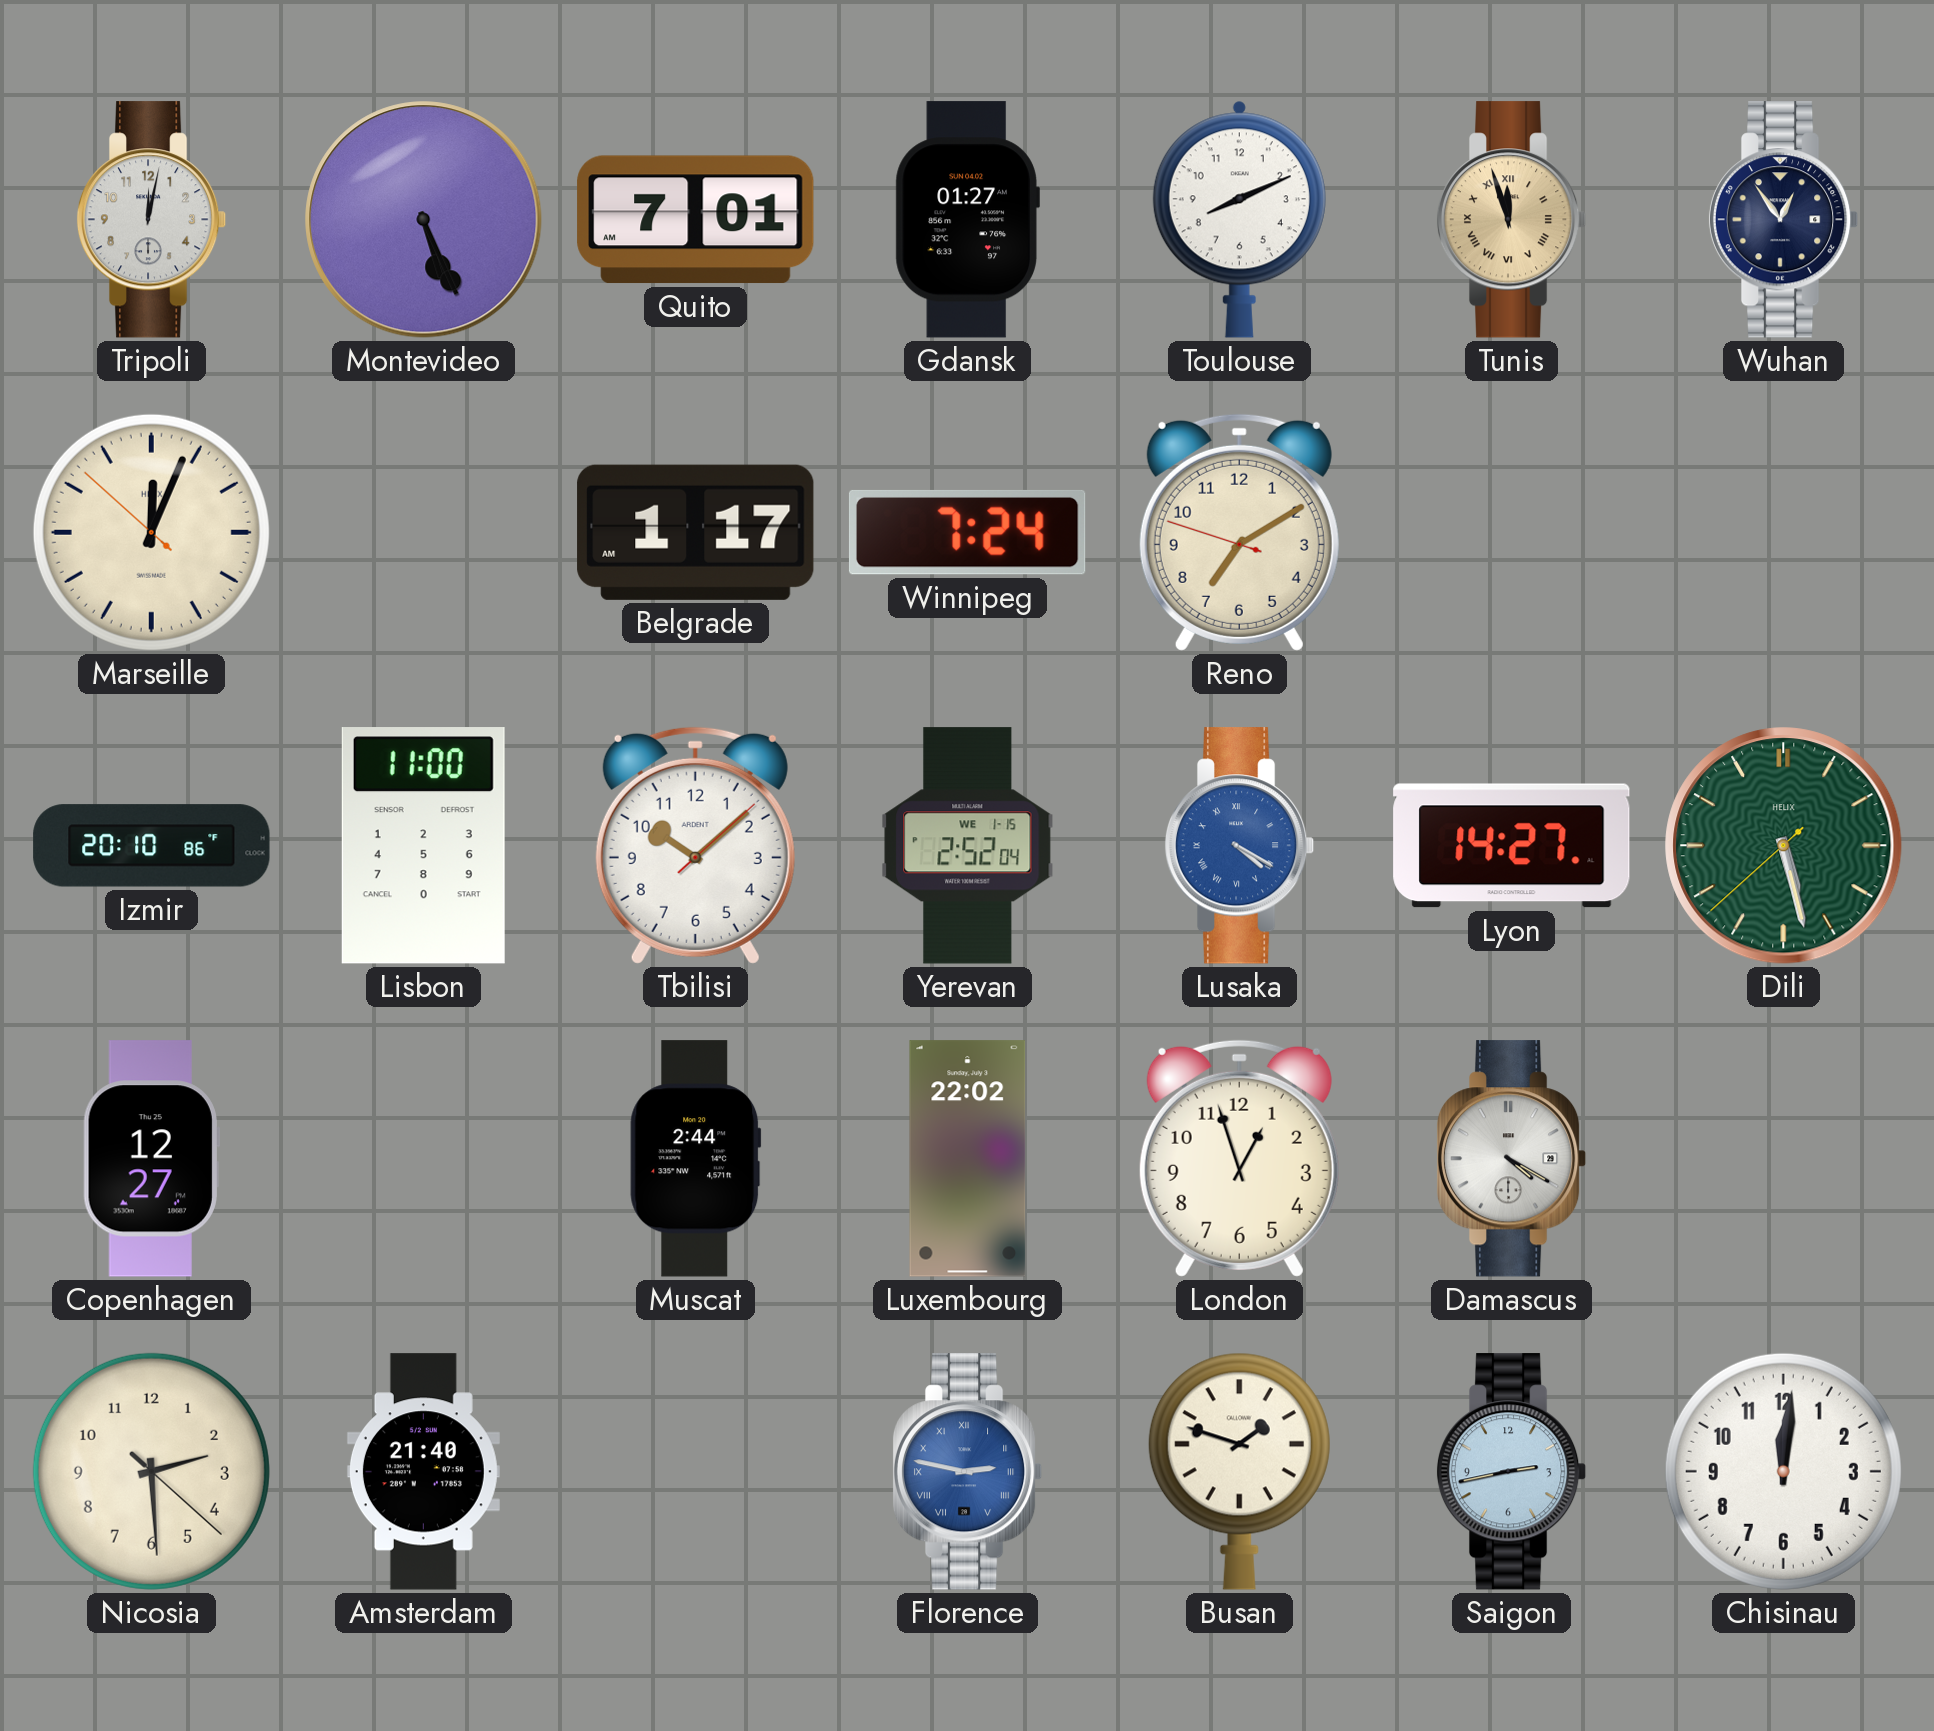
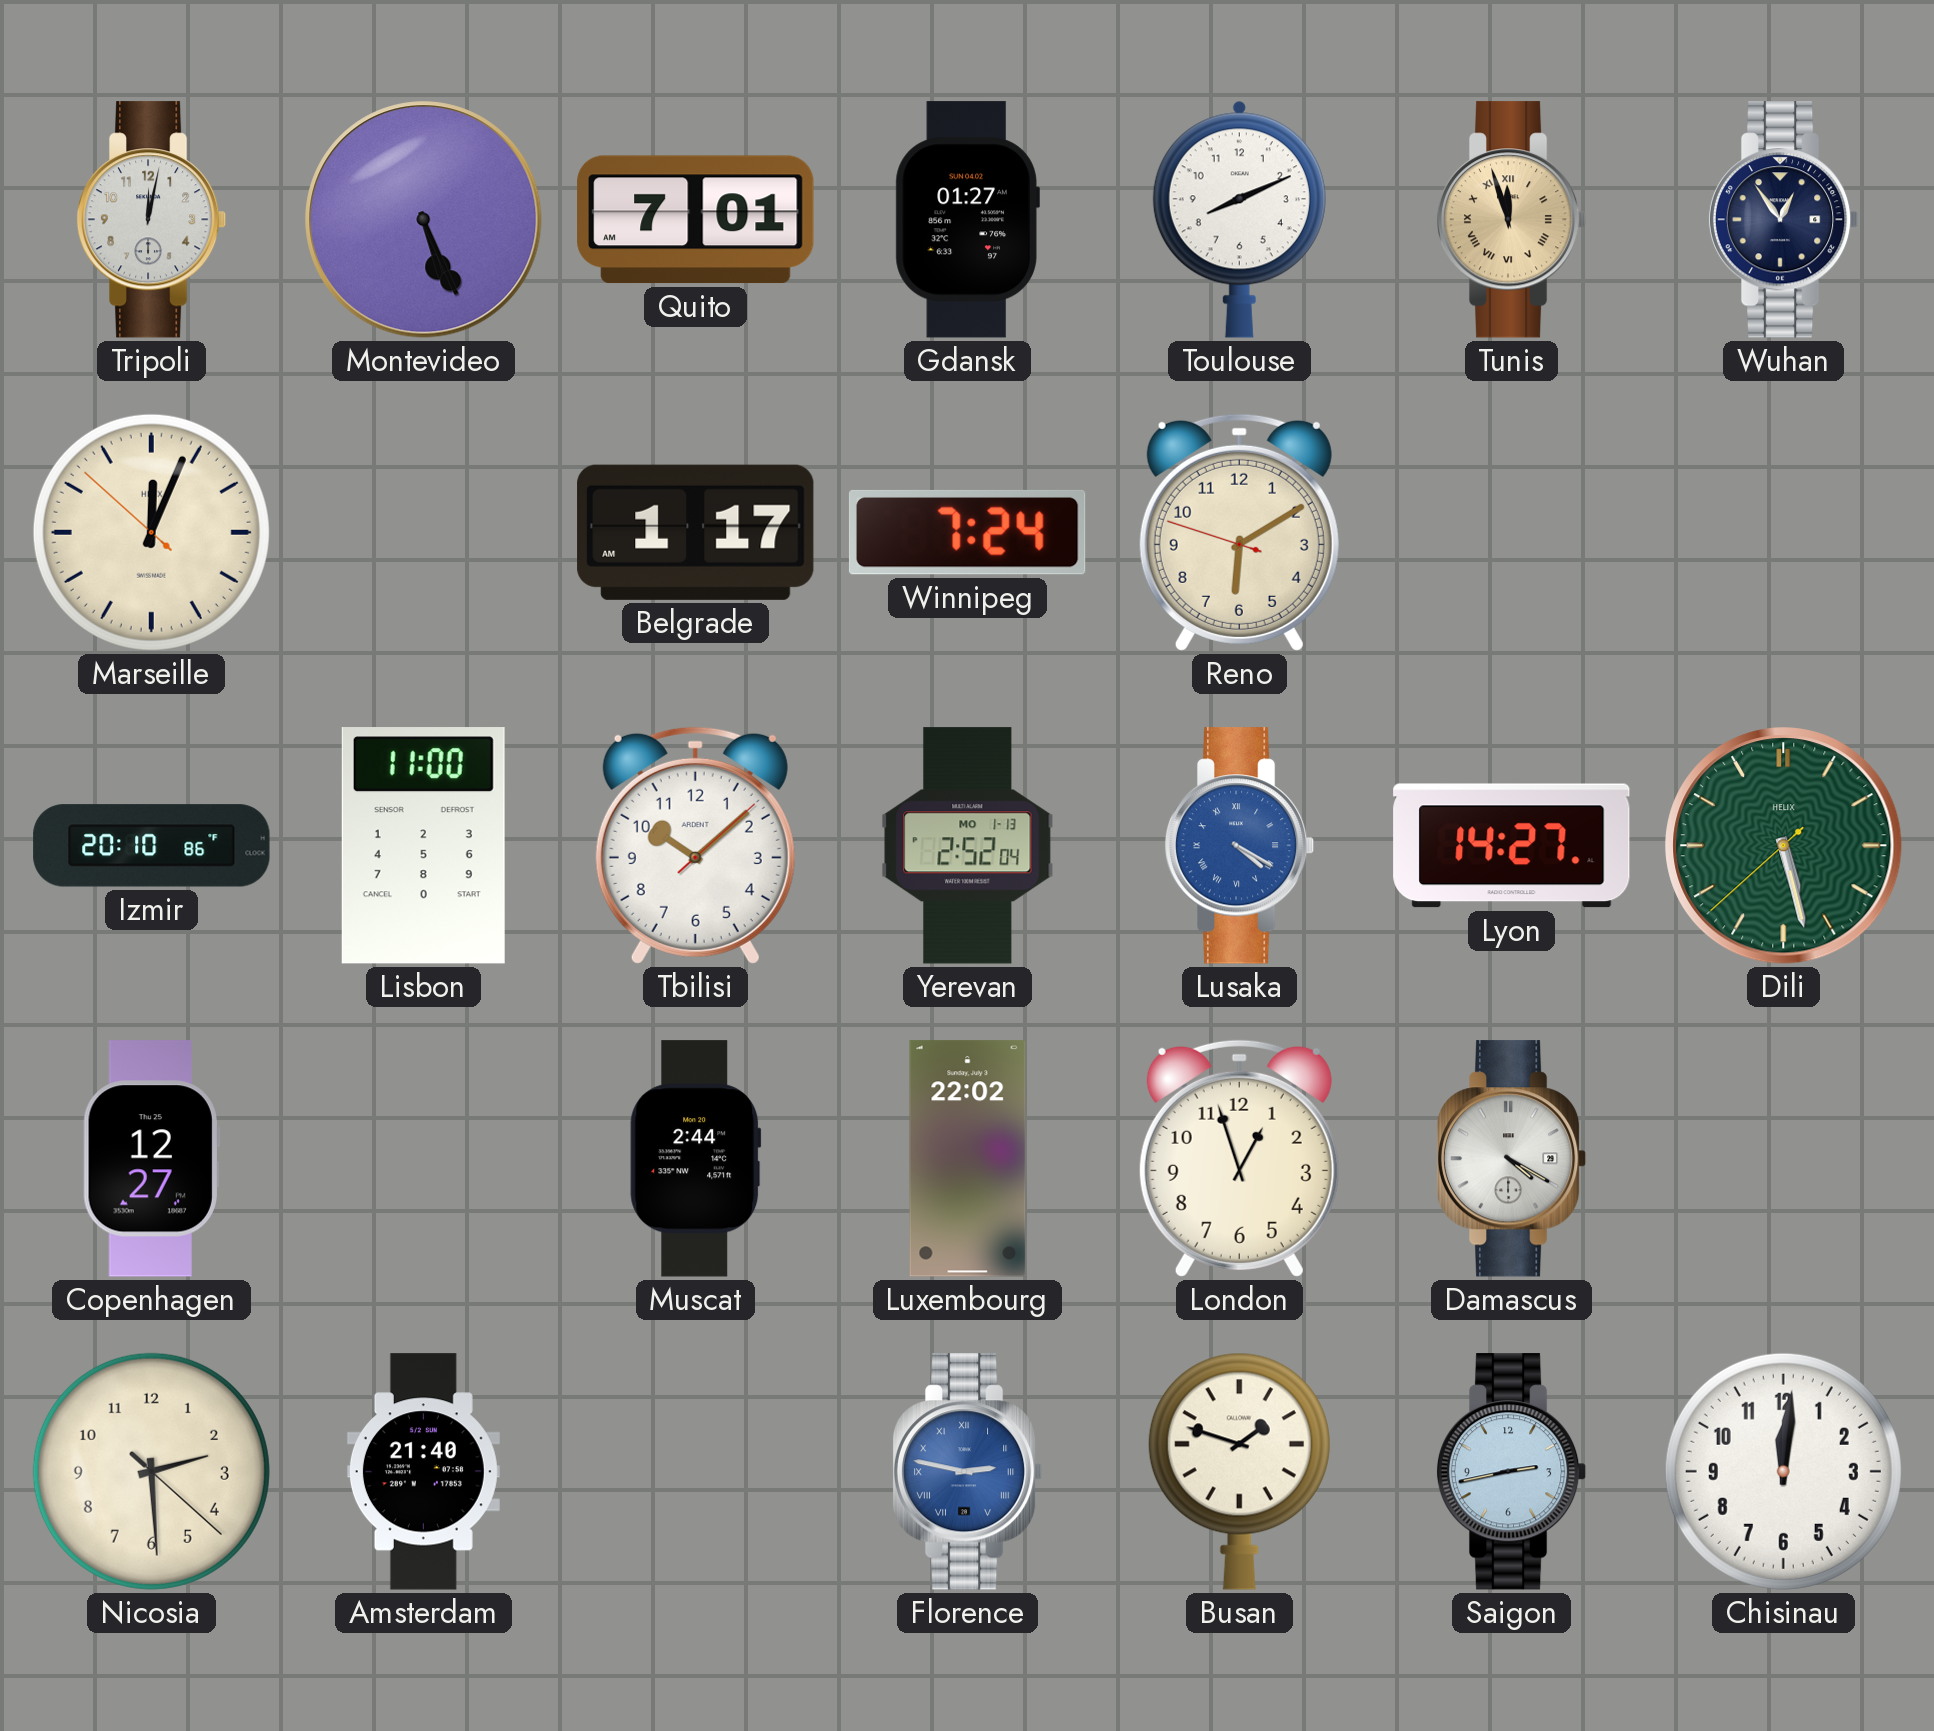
Reno: 7:09 -> 6:09
Yerevan date: WE 1-15 -> MO 1-13
